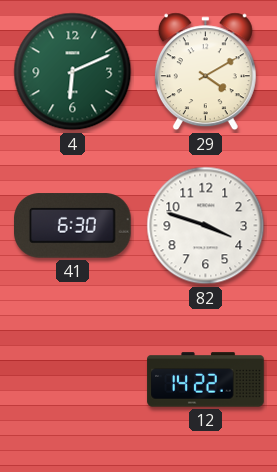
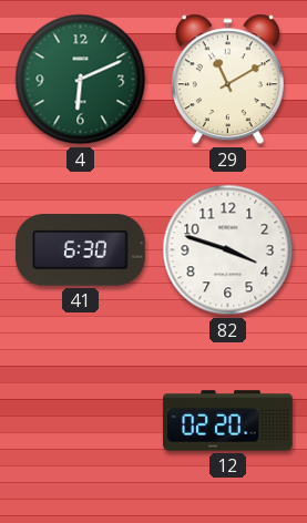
29: 4:10 -> 11:10
12: 14:22 -> 02:20
